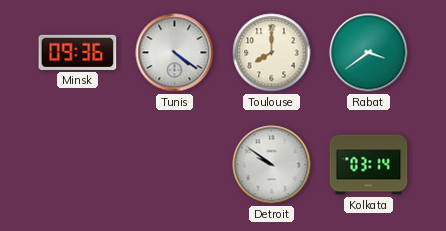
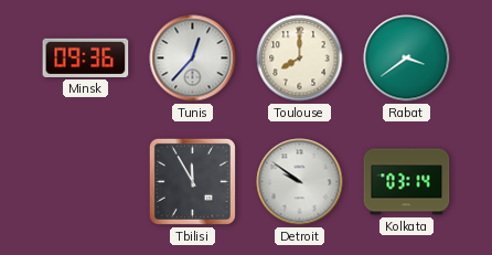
Tunis: 4:21 -> 12:37
Tbilisi: none -> 11:55
